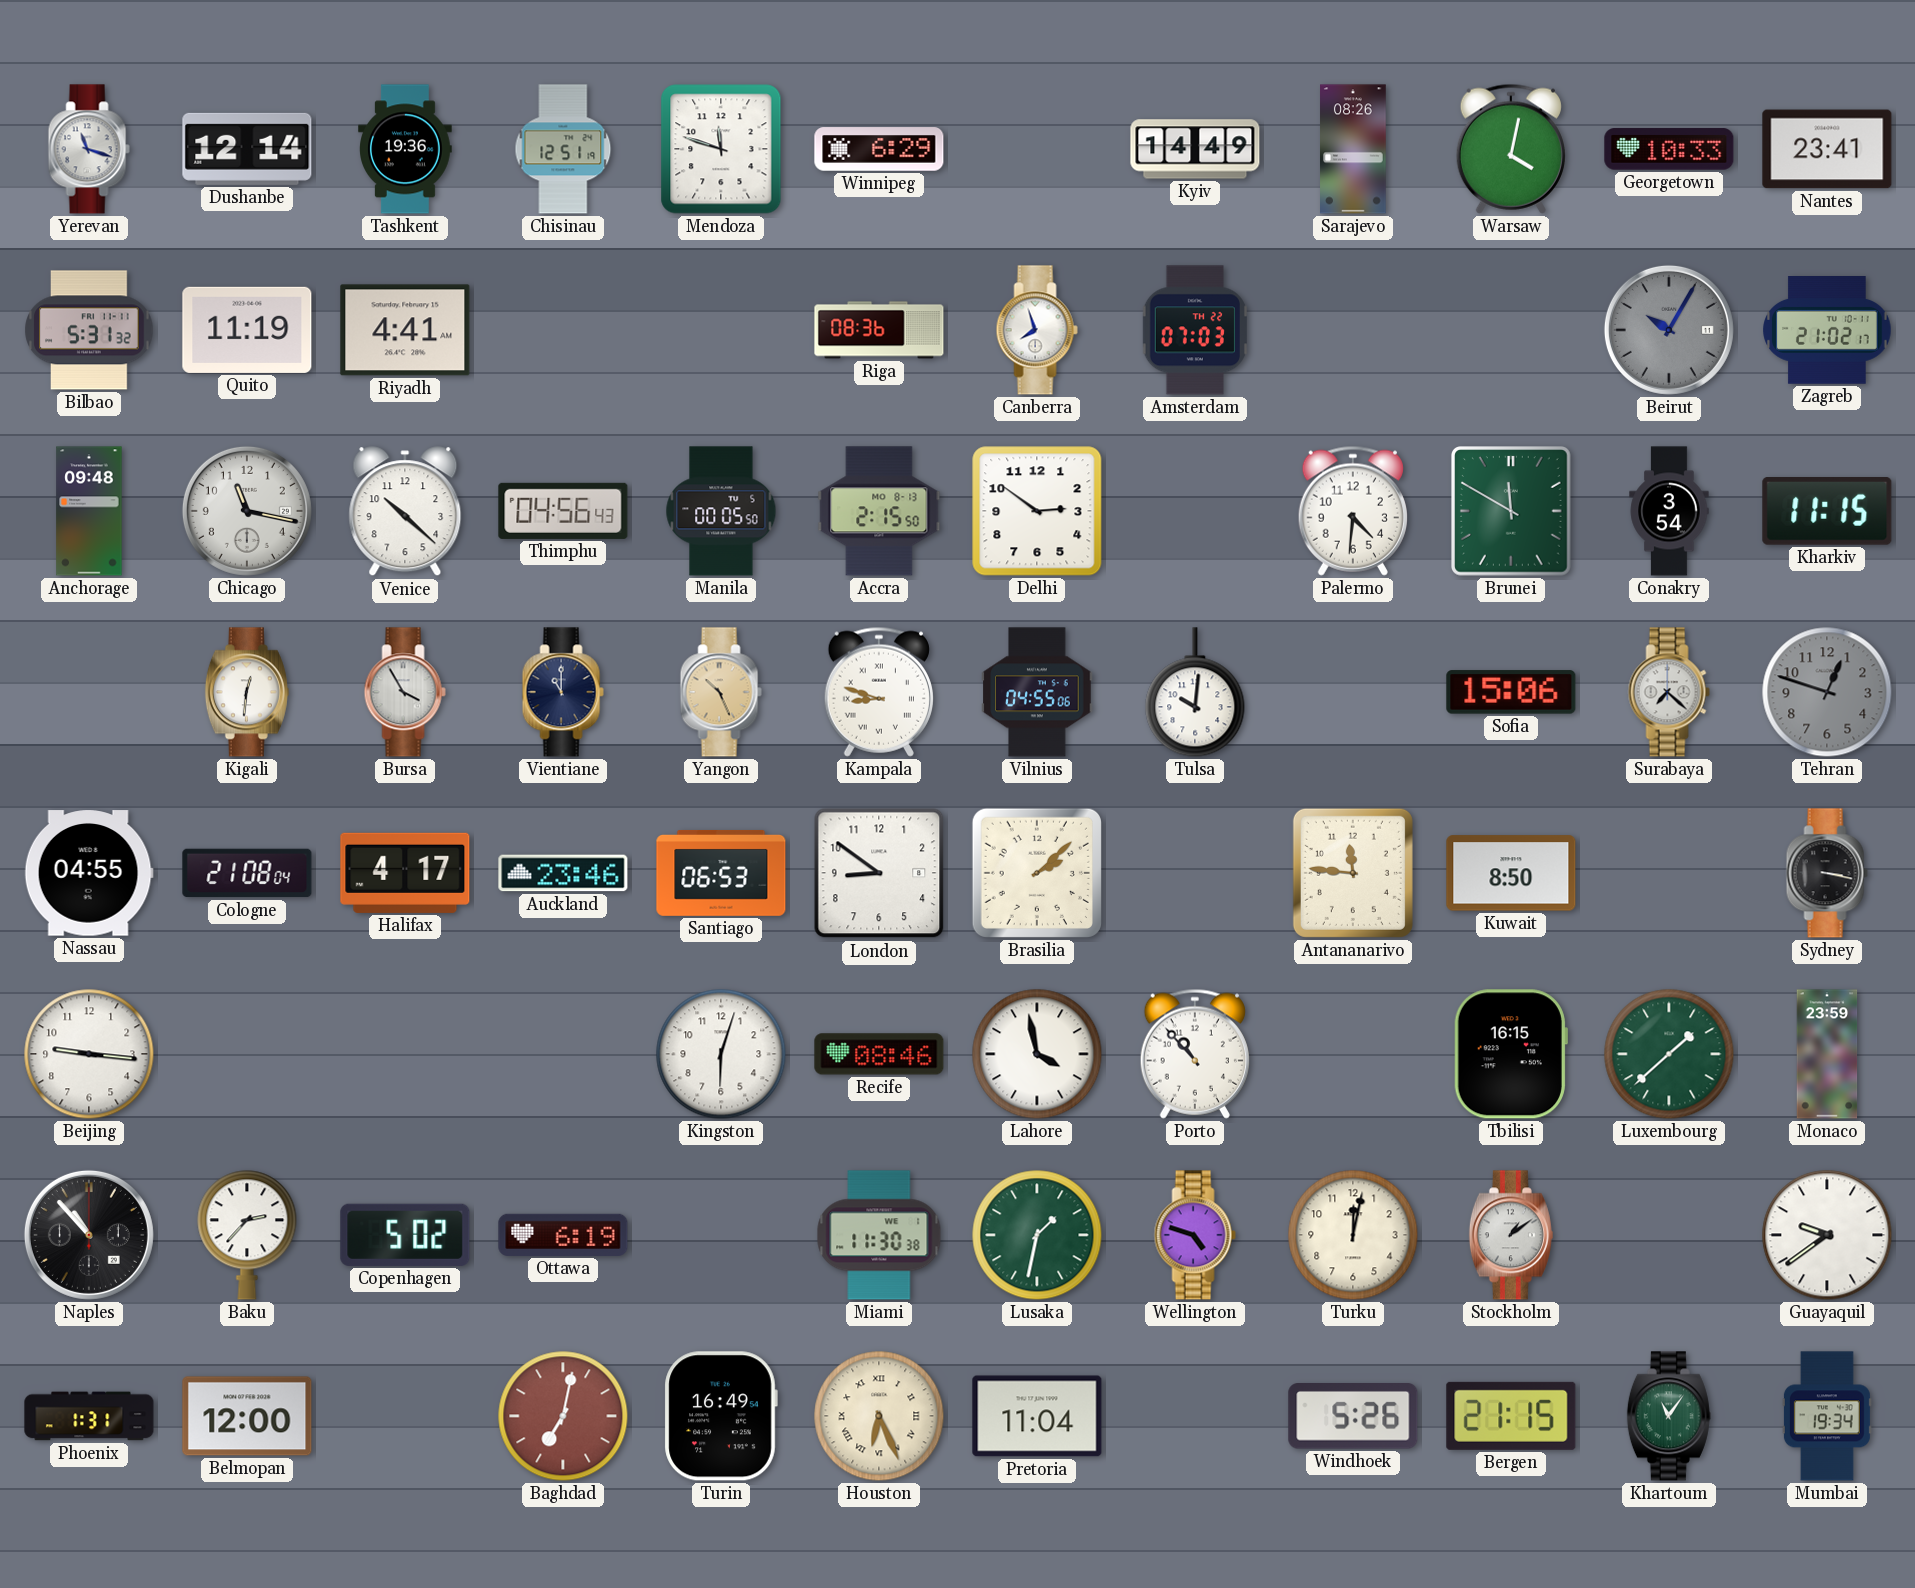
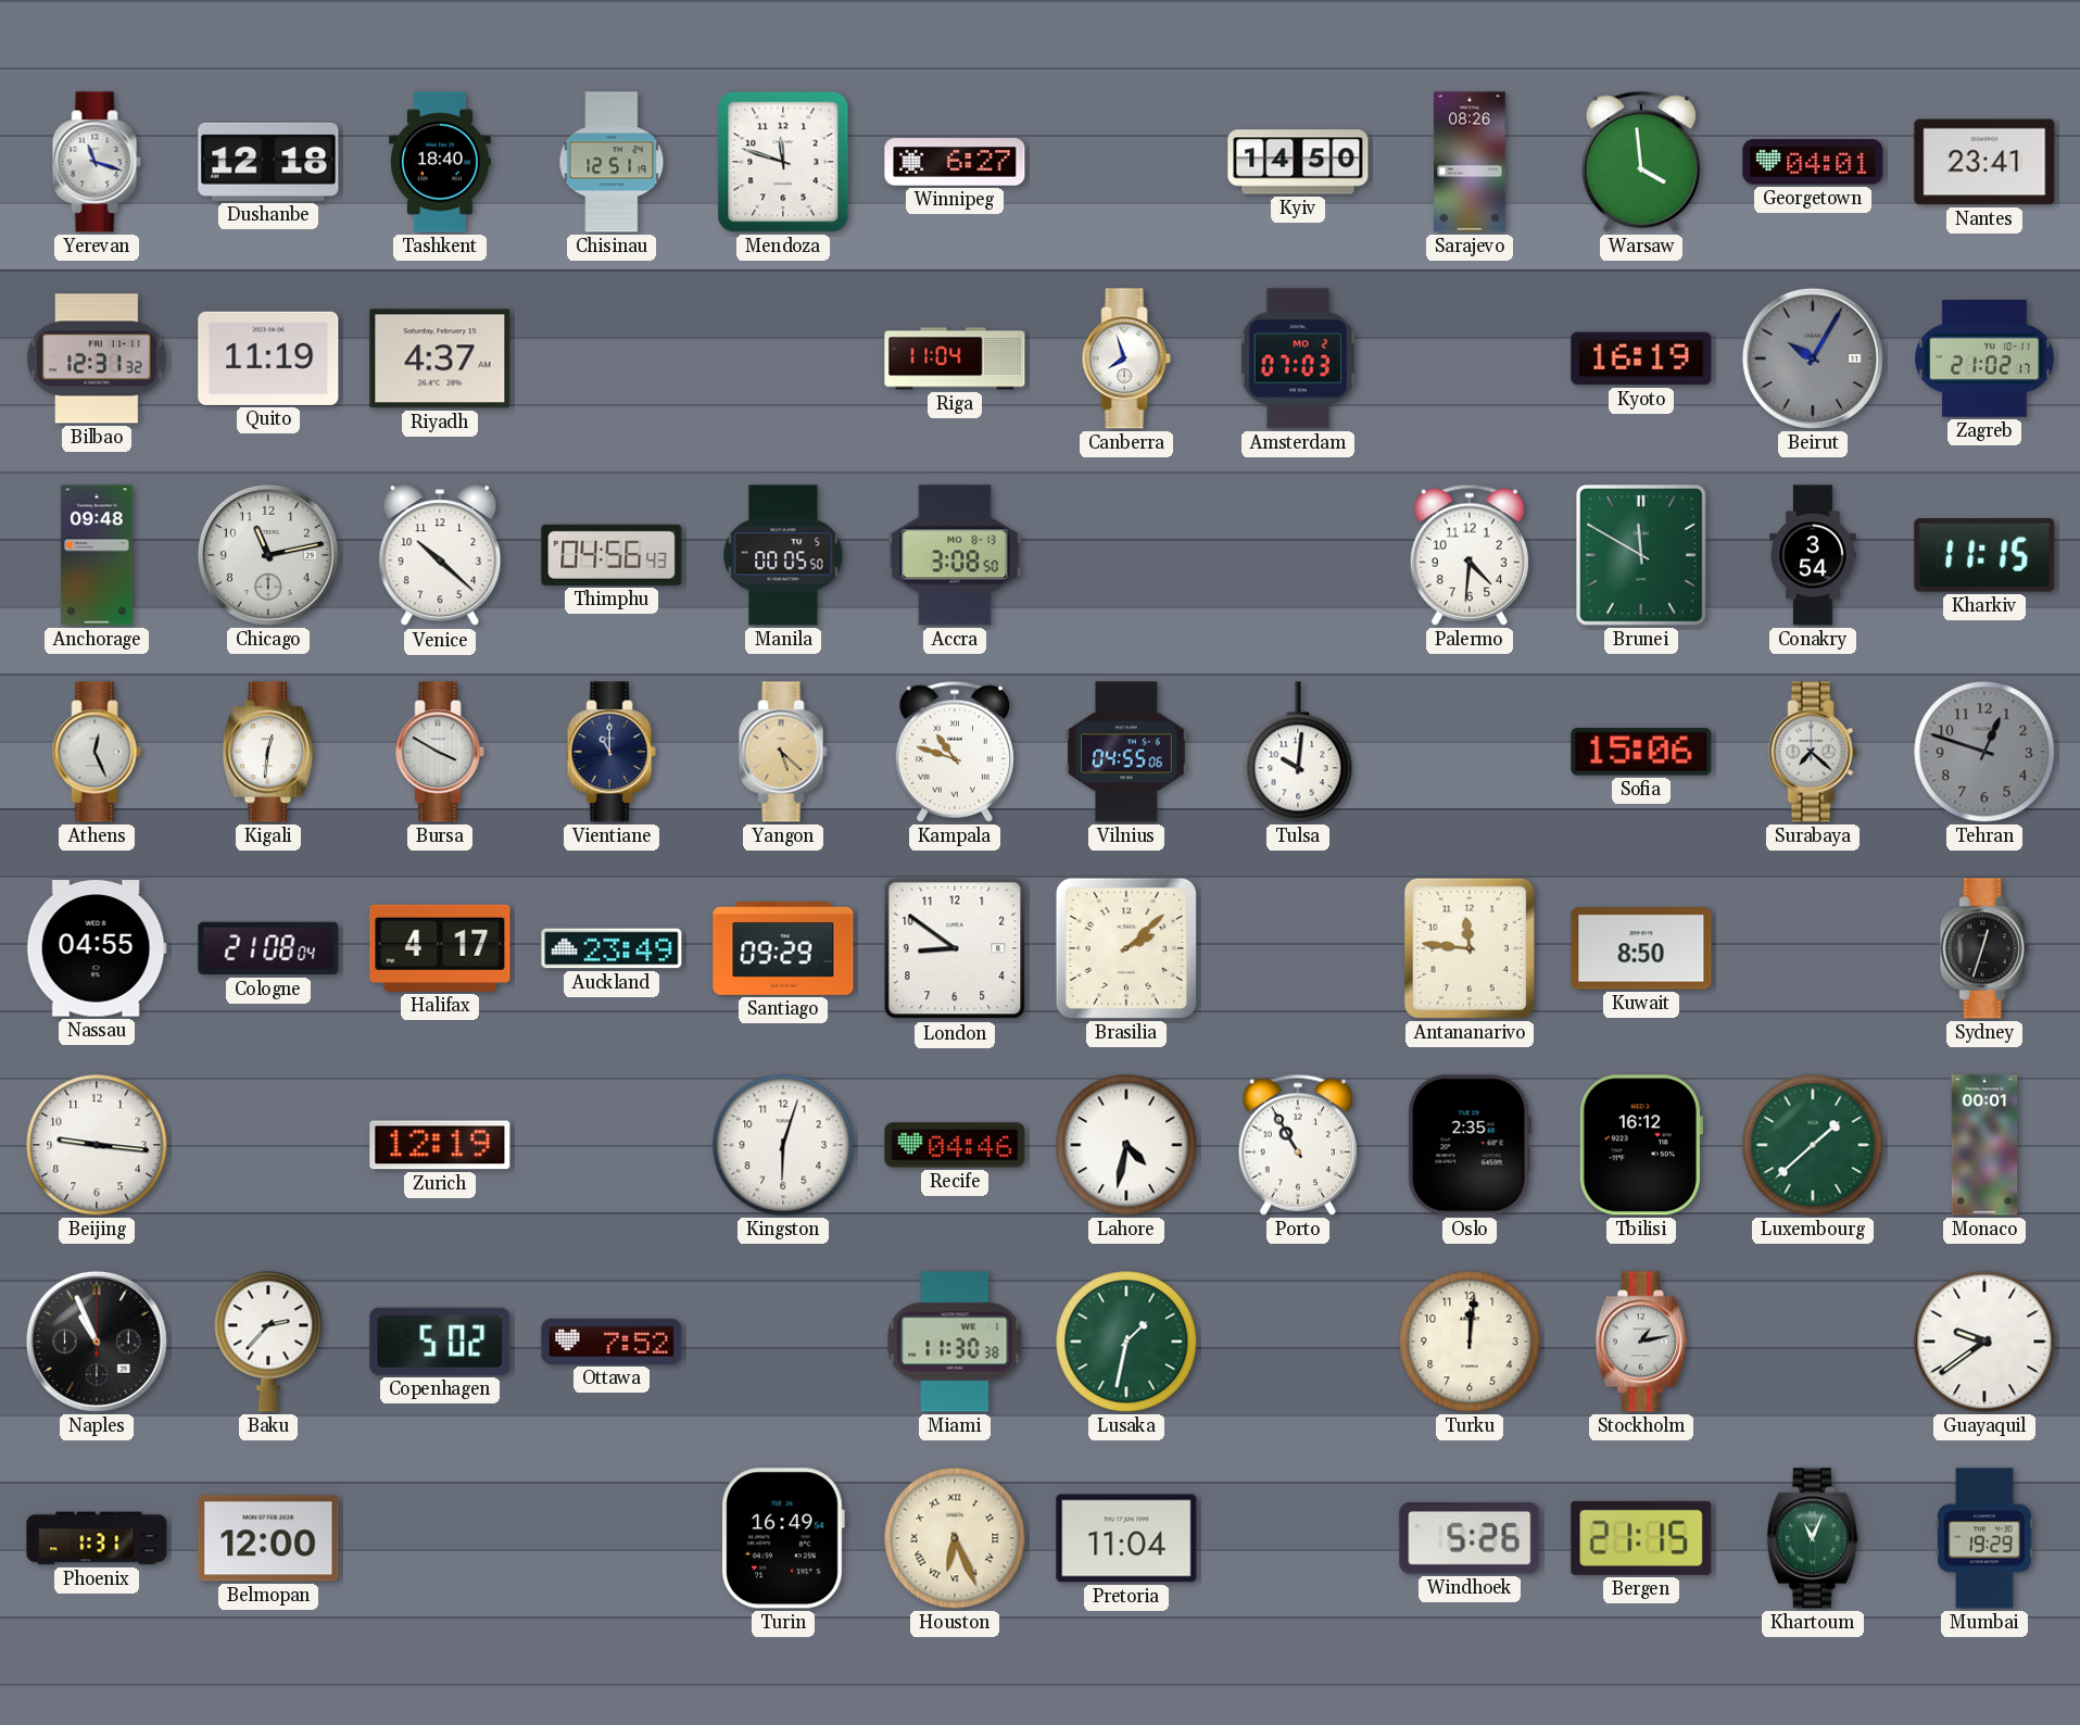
Dushanbe: 12:14 -> 12:18
Tashkent: 19:36 -> 18:40
Winnipeg: 6:29 -> 6:27
Kyiv: 14:49 -> 14:50
Warsaw: 4:02 -> 3:59
Georgetown: 10:33 -> 04:01
Bilbao: 5:31 -> 12:31
Riyadh: 4:41 -> 4:37
Riga: 08:36 -> 11:04
Amsterdam date: TH 22 -> MO 2
Kyoto: none -> 16:19
Chicago: 11:17 -> 11:13
Accra: 2:15 -> 3:08
Delhi: 2:51 -> none
Athens: none -> 12:26
Bursa: 3:55 -> 3:50
Yangon: 10:26 -> 5:22
Kampala: 8:48 -> 10:48
Auckland: 23:46 -> 23:49
Santiago: 06:53 -> 09:29
Sydney: 3:17 -> 12:33
Zurich: none -> 12:19
Recife: 08:46 -> 04:46
Lahore: 3:58 -> 4:32
Porto: 10:53 -> 10:55
Oslo: none -> 2:35
Tbilisi: 16:15 -> 16:12
Monaco: 23:59 -> 00:01
Naples: 10:53 -> 10:56
Ottawa: 6:19 -> 7:52
Wellington: 4:48 -> none
Turku: 12:02 -> 12:01
Stockholm: 1:09 -> 1:13
Baghdad: 7:02 -> none
Khartoum: 11:06 -> 11:04
Mumbai: 19:34 -> 19:29
